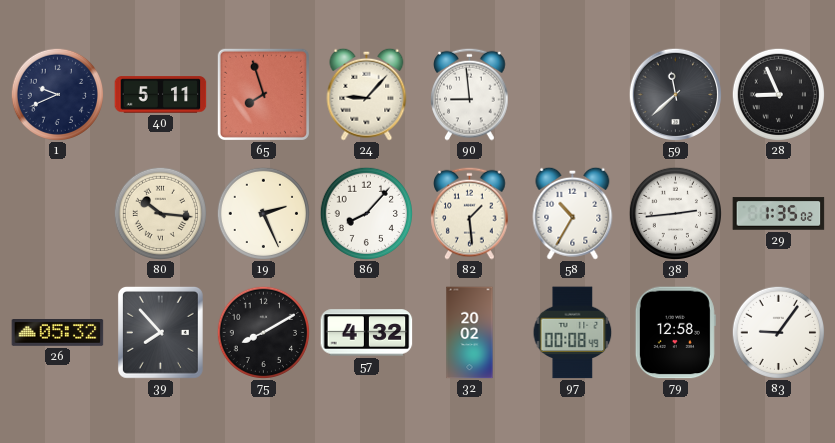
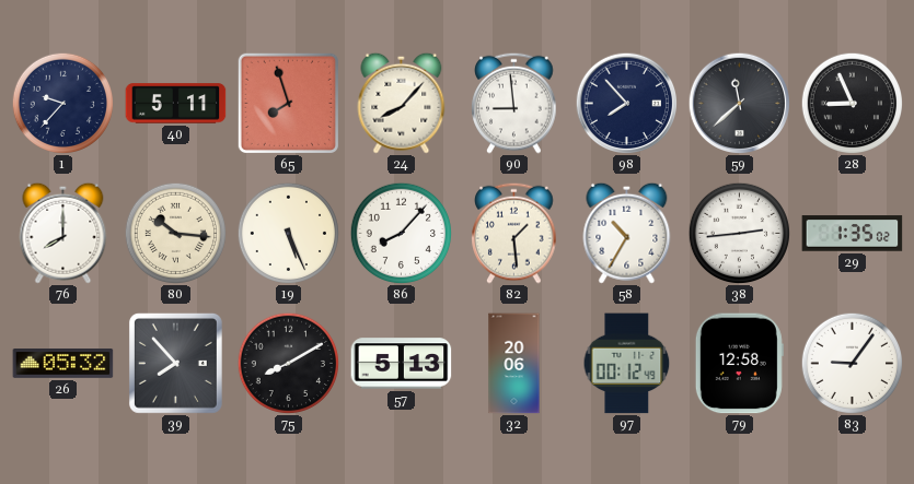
1: 9:41 -> 9:37
24: 9:07 -> 8:07
98: none -> 7:53
76: none -> 8:00
19: 2:26 -> 5:26
57: 4:32 -> 5:13
32: 20:02 -> 20:06
97: 00:08 -> 00:12
